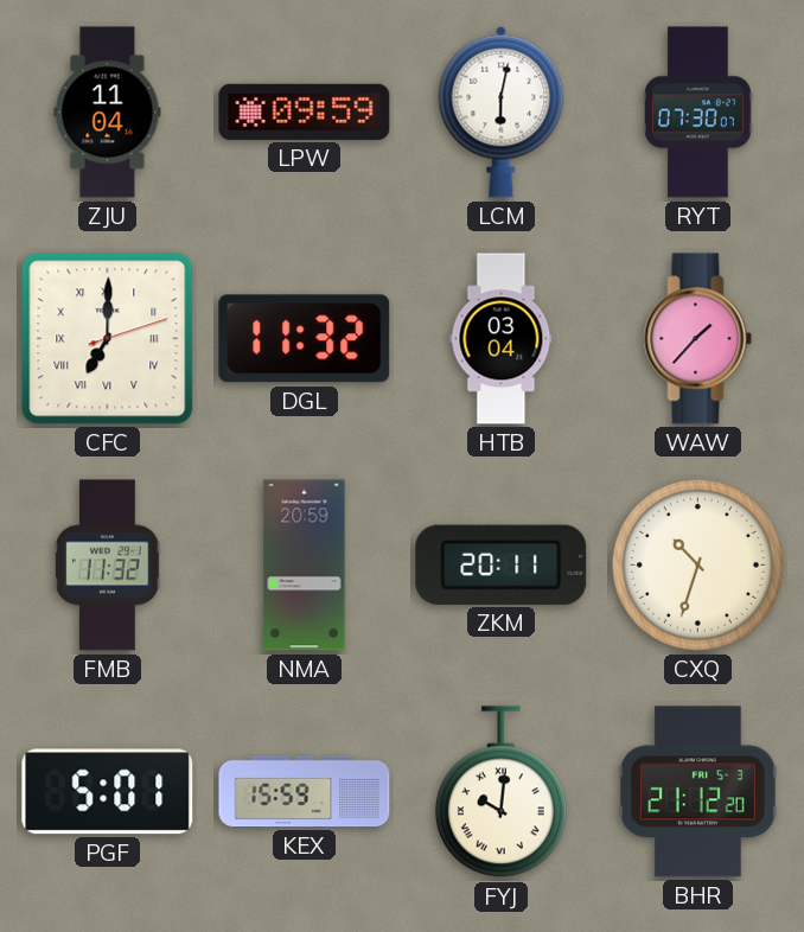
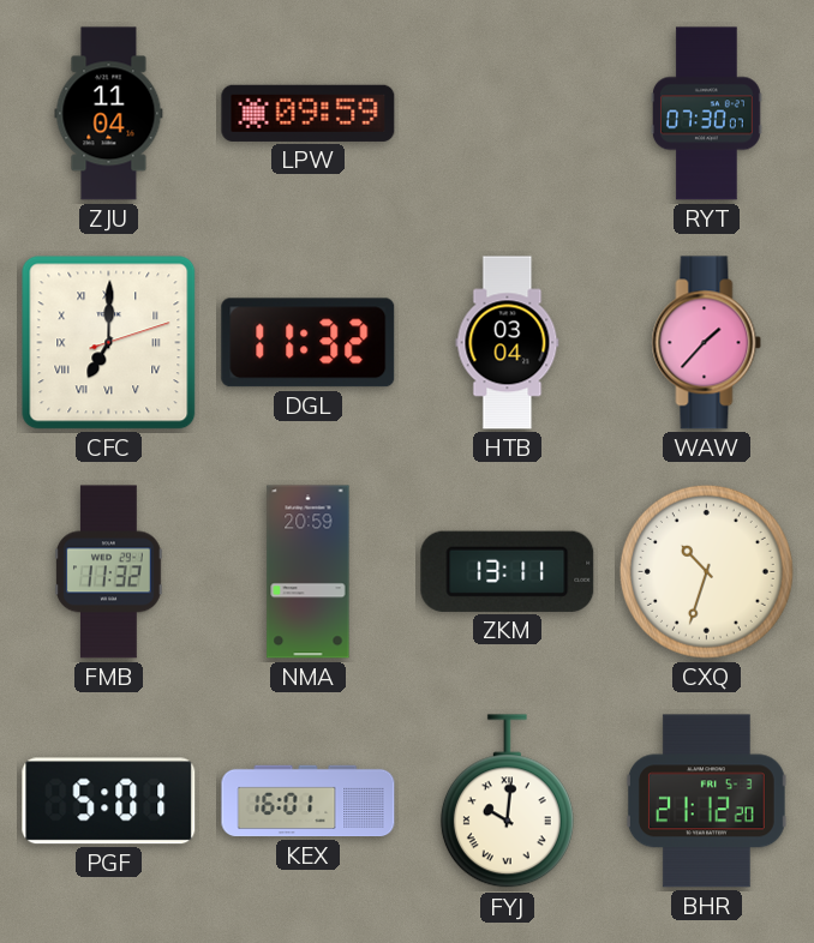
LCM: 6:02 -> none
ZKM: 20:11 -> 13:11
KEX: 15:59 -> 16:01
